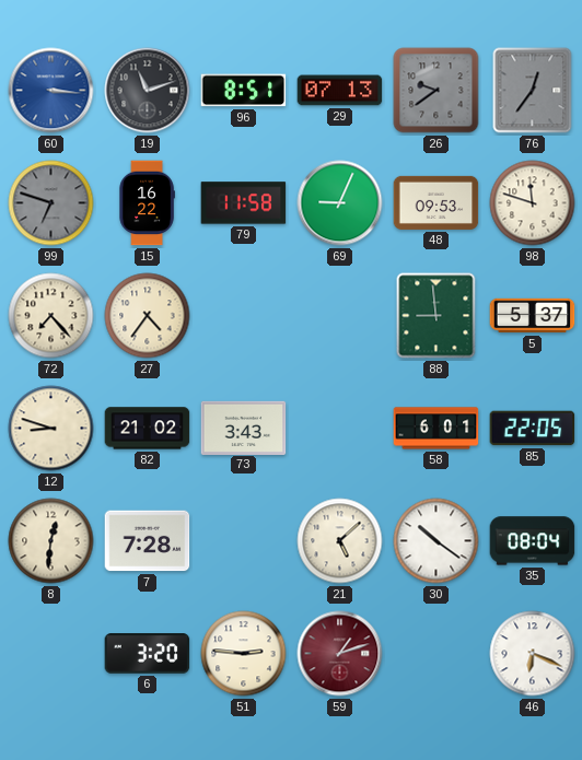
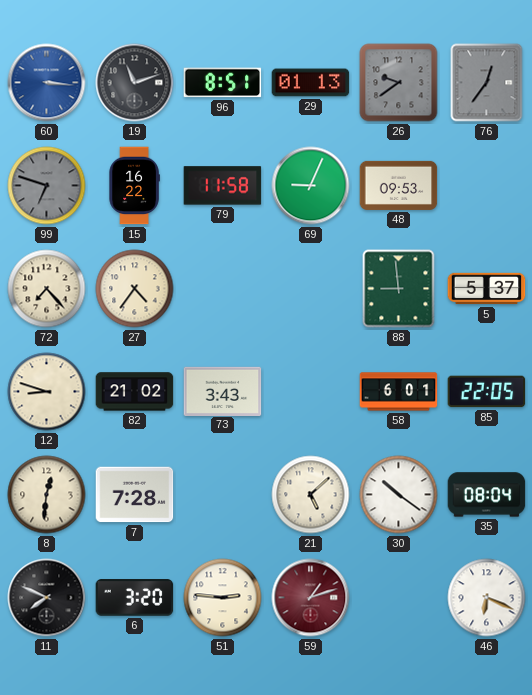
29: 07:13 -> 01:13
98: 11:48 -> none
11: none -> 7:49
